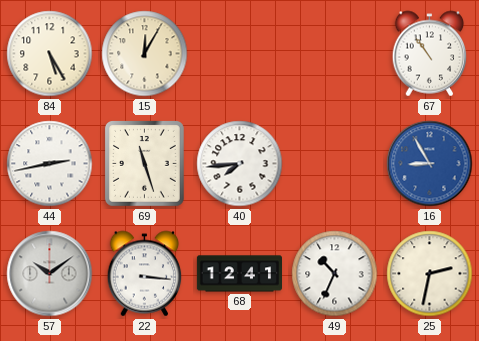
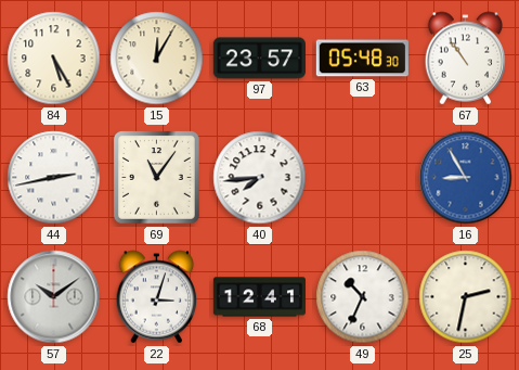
97: none -> 23:57
63: none -> 05:48
69: 11:27 -> 11:06
22: 3:16 -> 3:03
